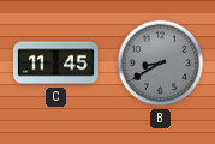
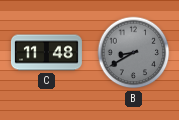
C: 11:45 -> 11:48
